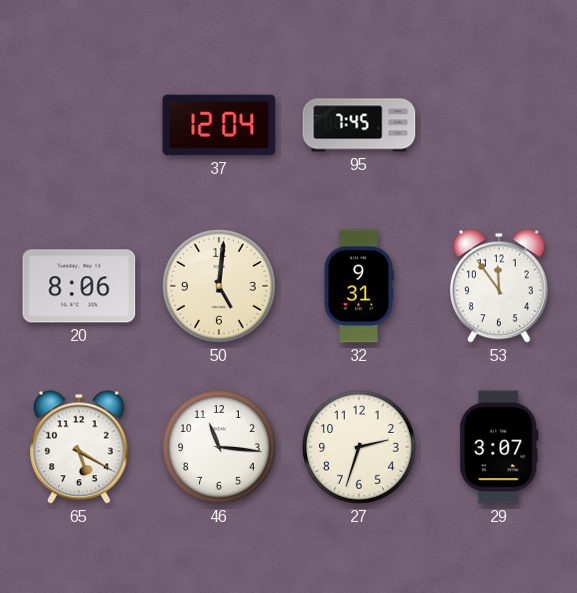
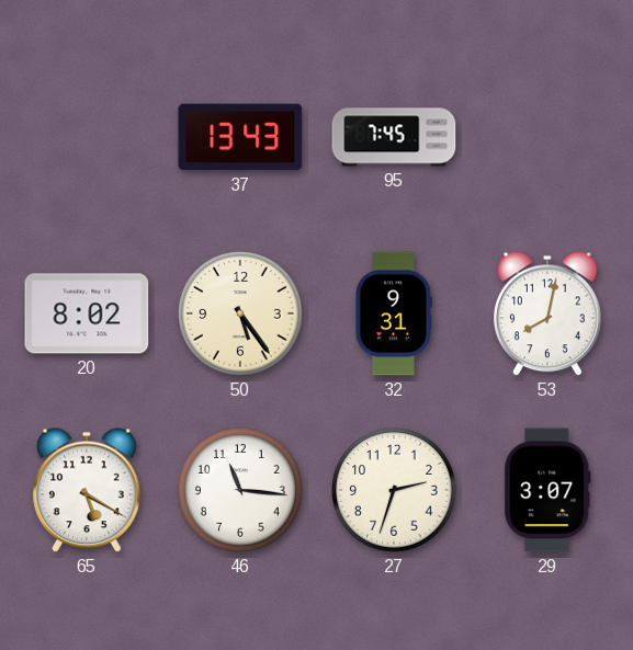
37: 12:04 -> 13:43
20: 8:06 -> 8:02
50: 5:01 -> 5:24
53: 11:54 -> 8:02
